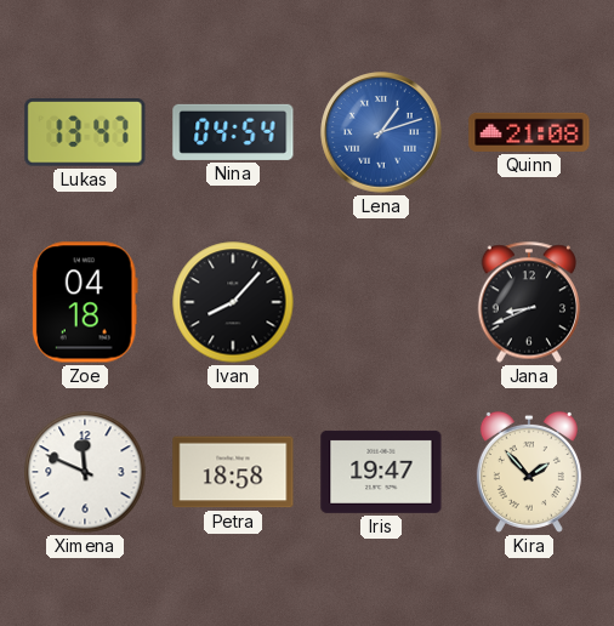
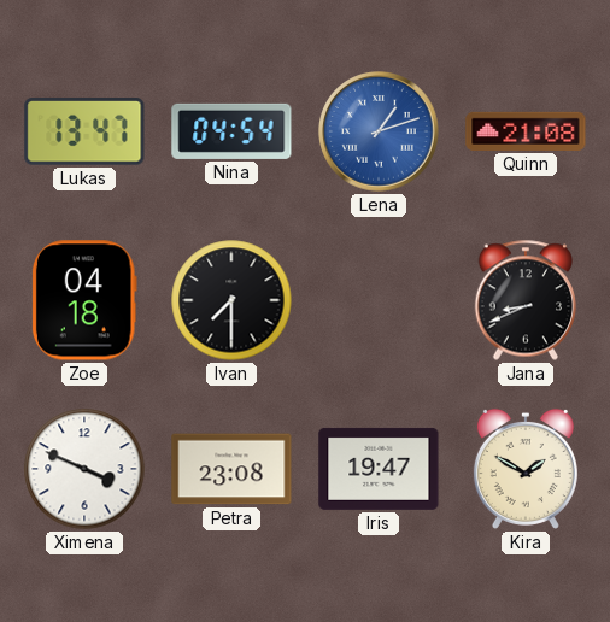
Ivan: 8:07 -> 7:30
Ximena: 11:49 -> 3:49
Petra: 18:58 -> 23:08
Kira: 1:53 -> 1:50
